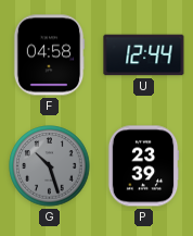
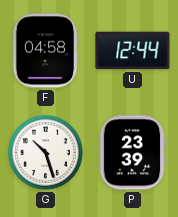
G dial: grey -> white
